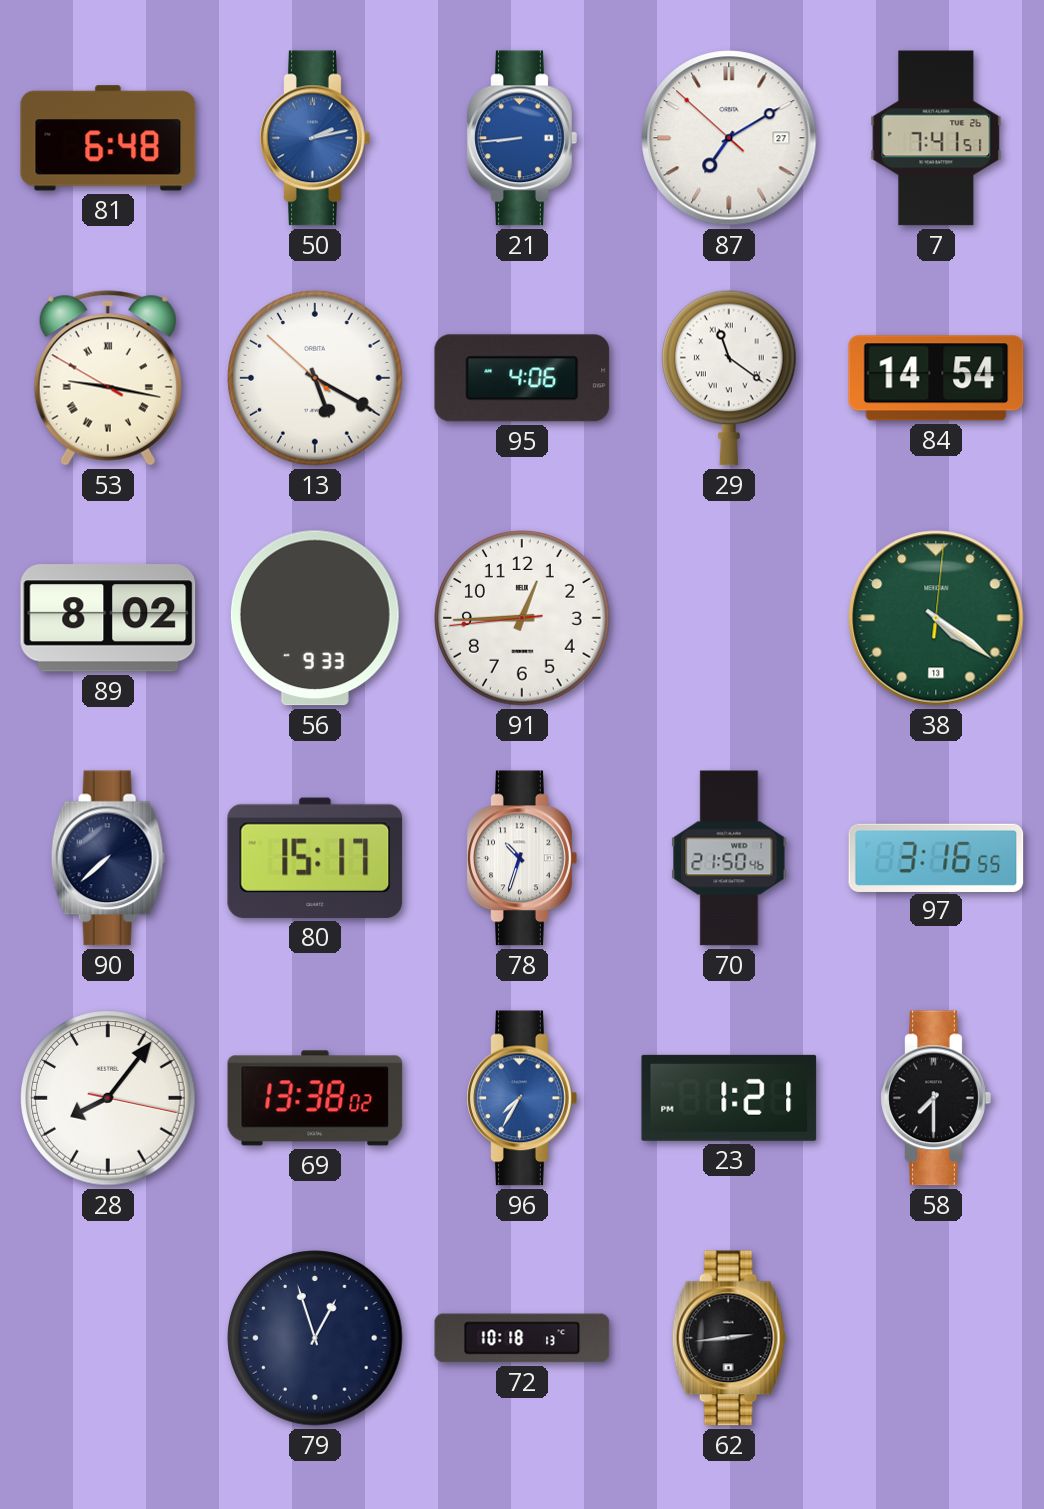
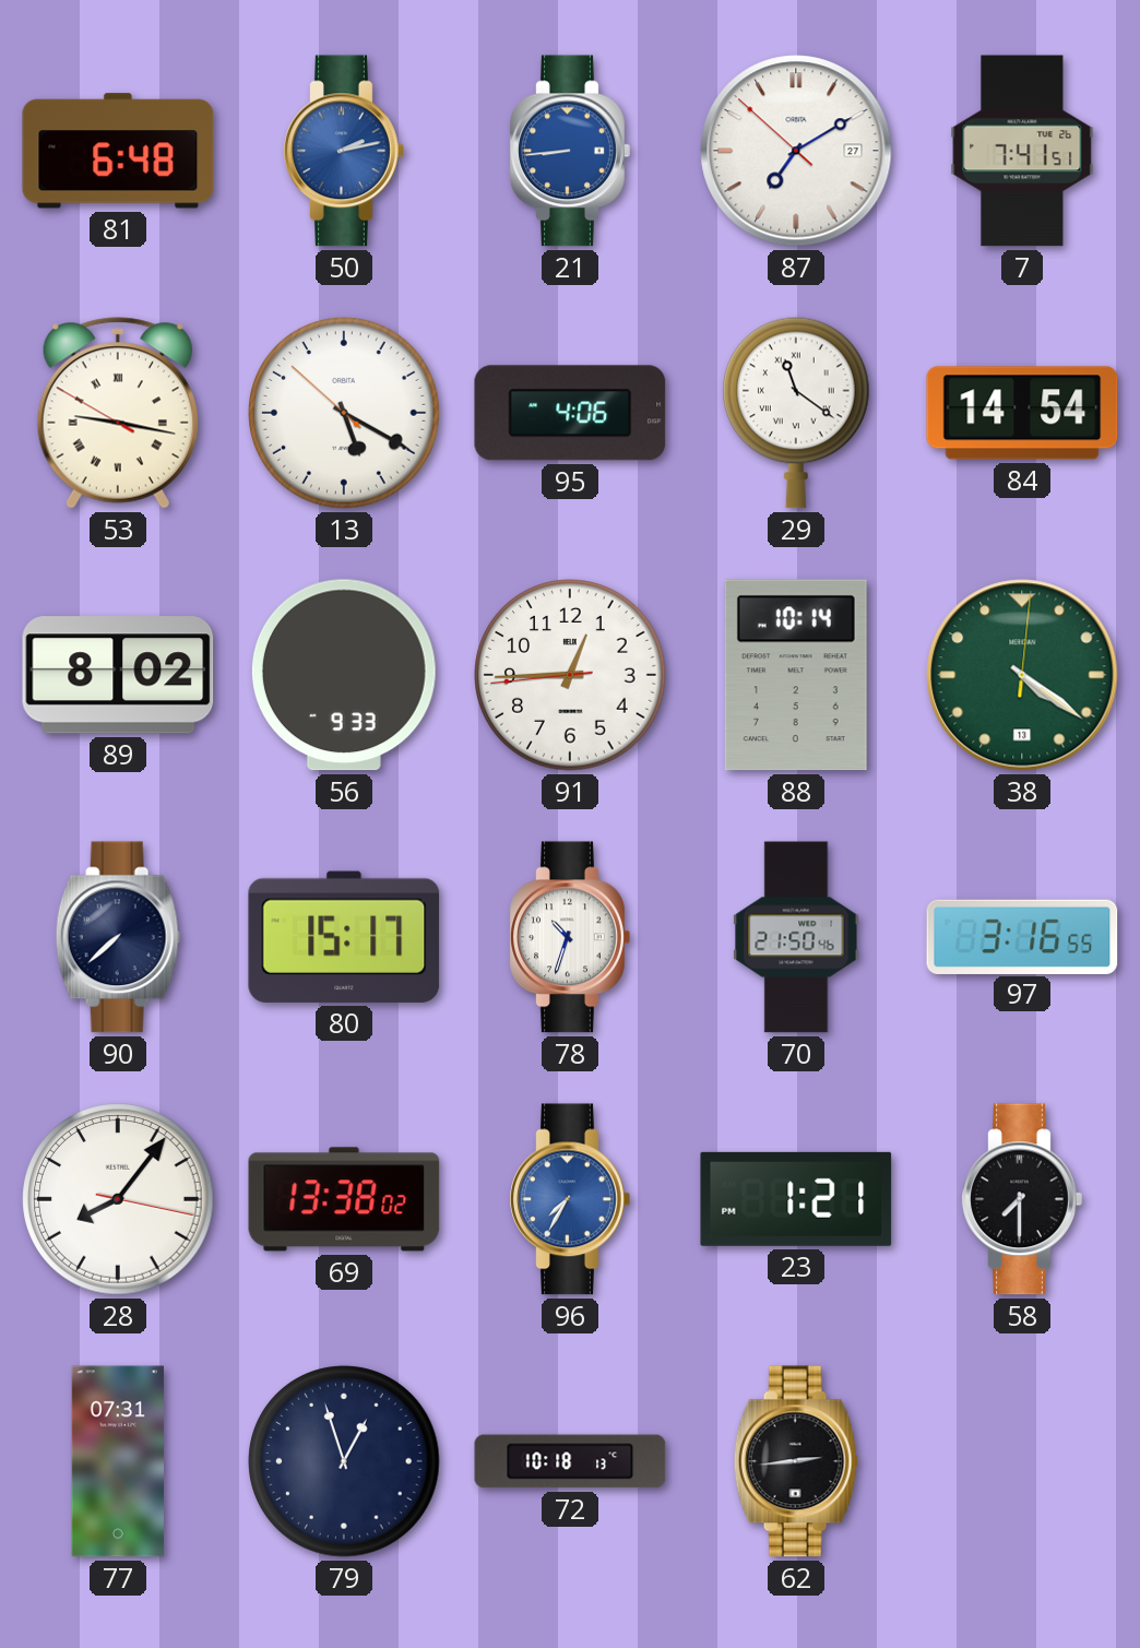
88: none -> 10:14
77: none -> 07:31
